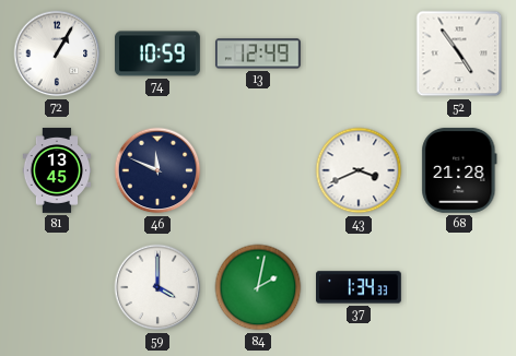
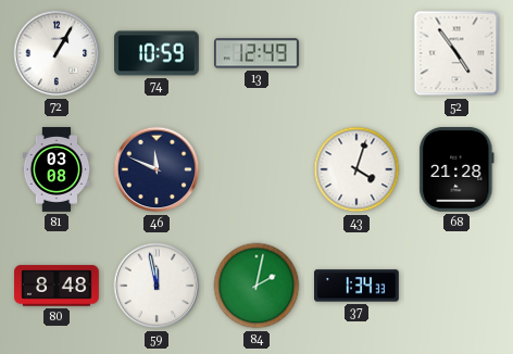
81: 13:45 -> 03:08
43: 3:41 -> 4:03
80: none -> 8:48
59: 4:00 -> 11:58
